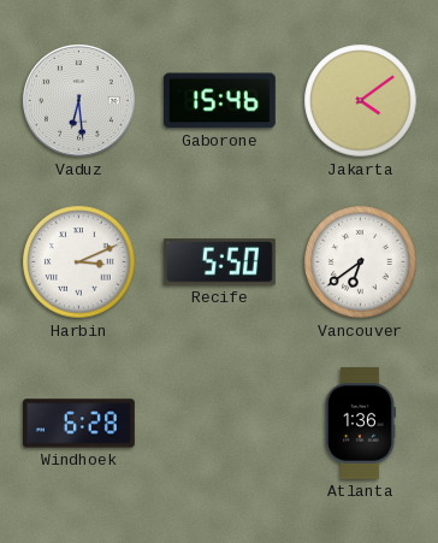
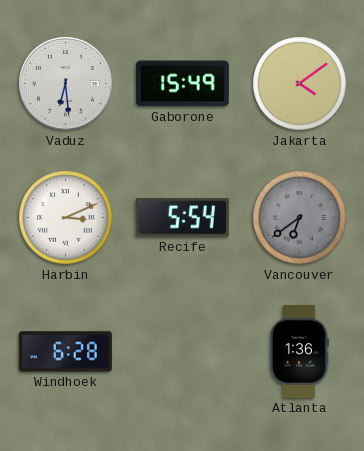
Gaborone: 15:46 -> 15:49
Recife: 5:50 -> 5:54
Vancouver dial: white -> grey
